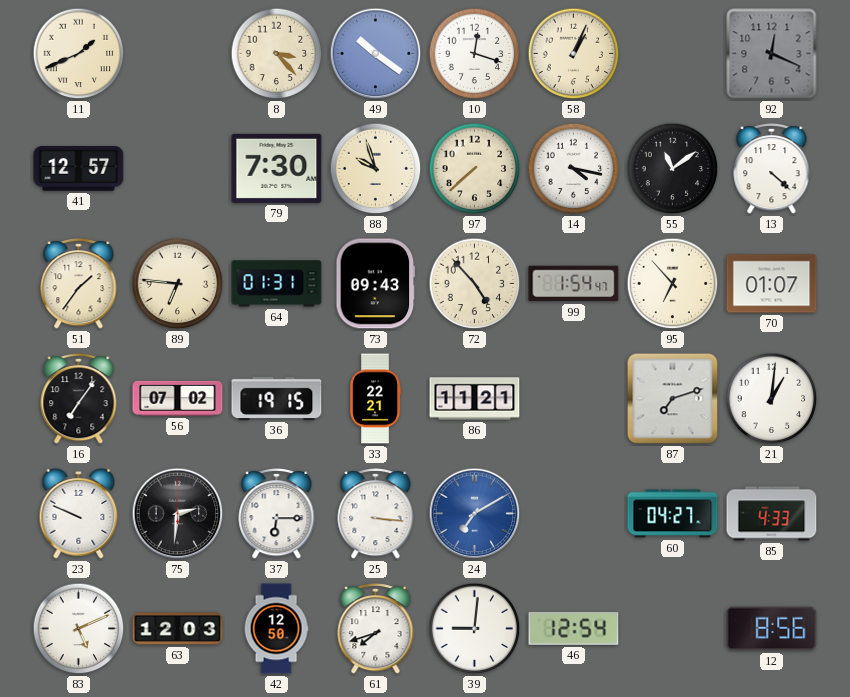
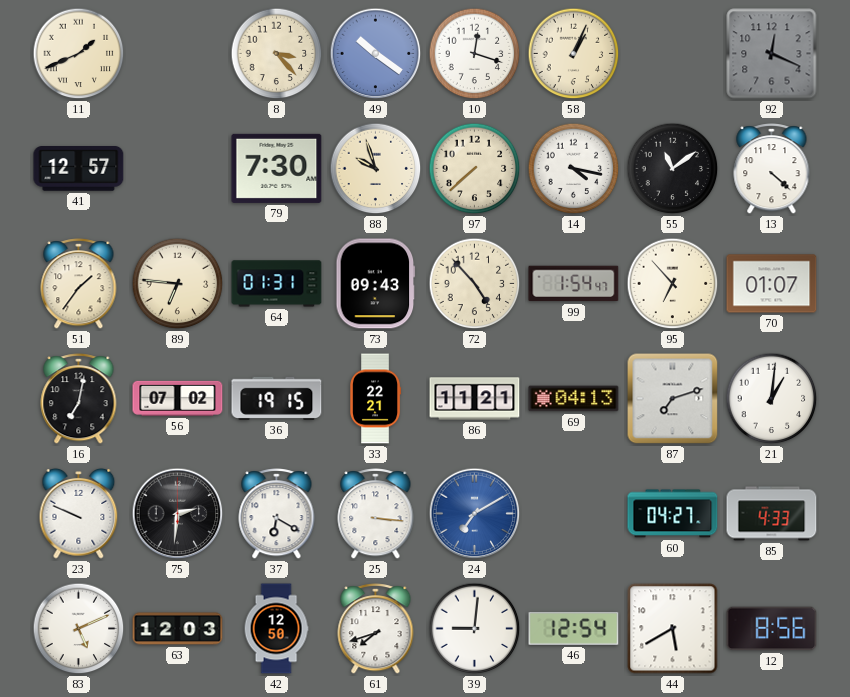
16: 7:06 -> 7:02
69: none -> 04:13
37: 6:15 -> 6:20
44: none -> 5:40
